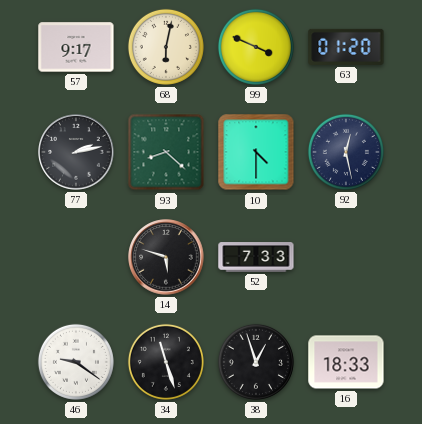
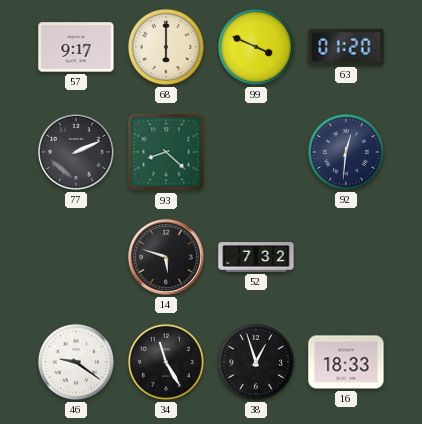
68: 6:02 -> 6:00
77: 2:13 -> 2:11
10: 4:30 -> none
92: 12:28 -> 12:31
52: 7:33 -> 7:32
34: 11:27 -> 11:25
